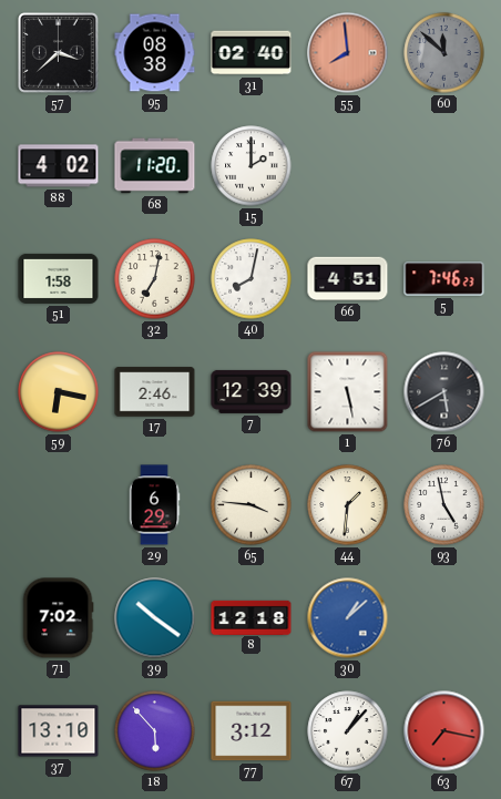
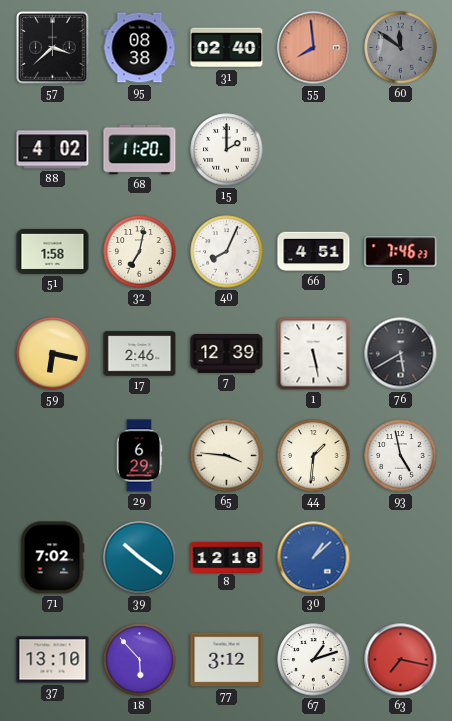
60: 11:52 -> 11:51
40: 8:02 -> 8:04
67: 1:07 -> 1:12
